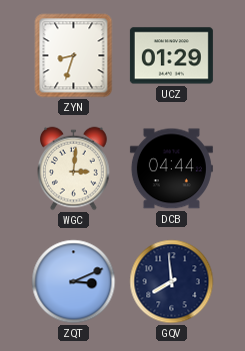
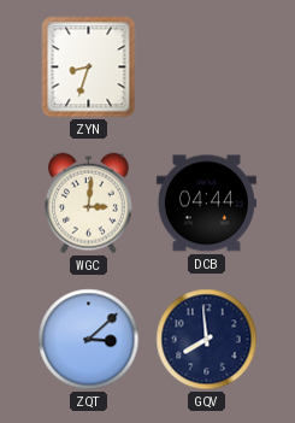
UCZ: 01:29 -> none
ZQT: 3:11 -> 3:08
